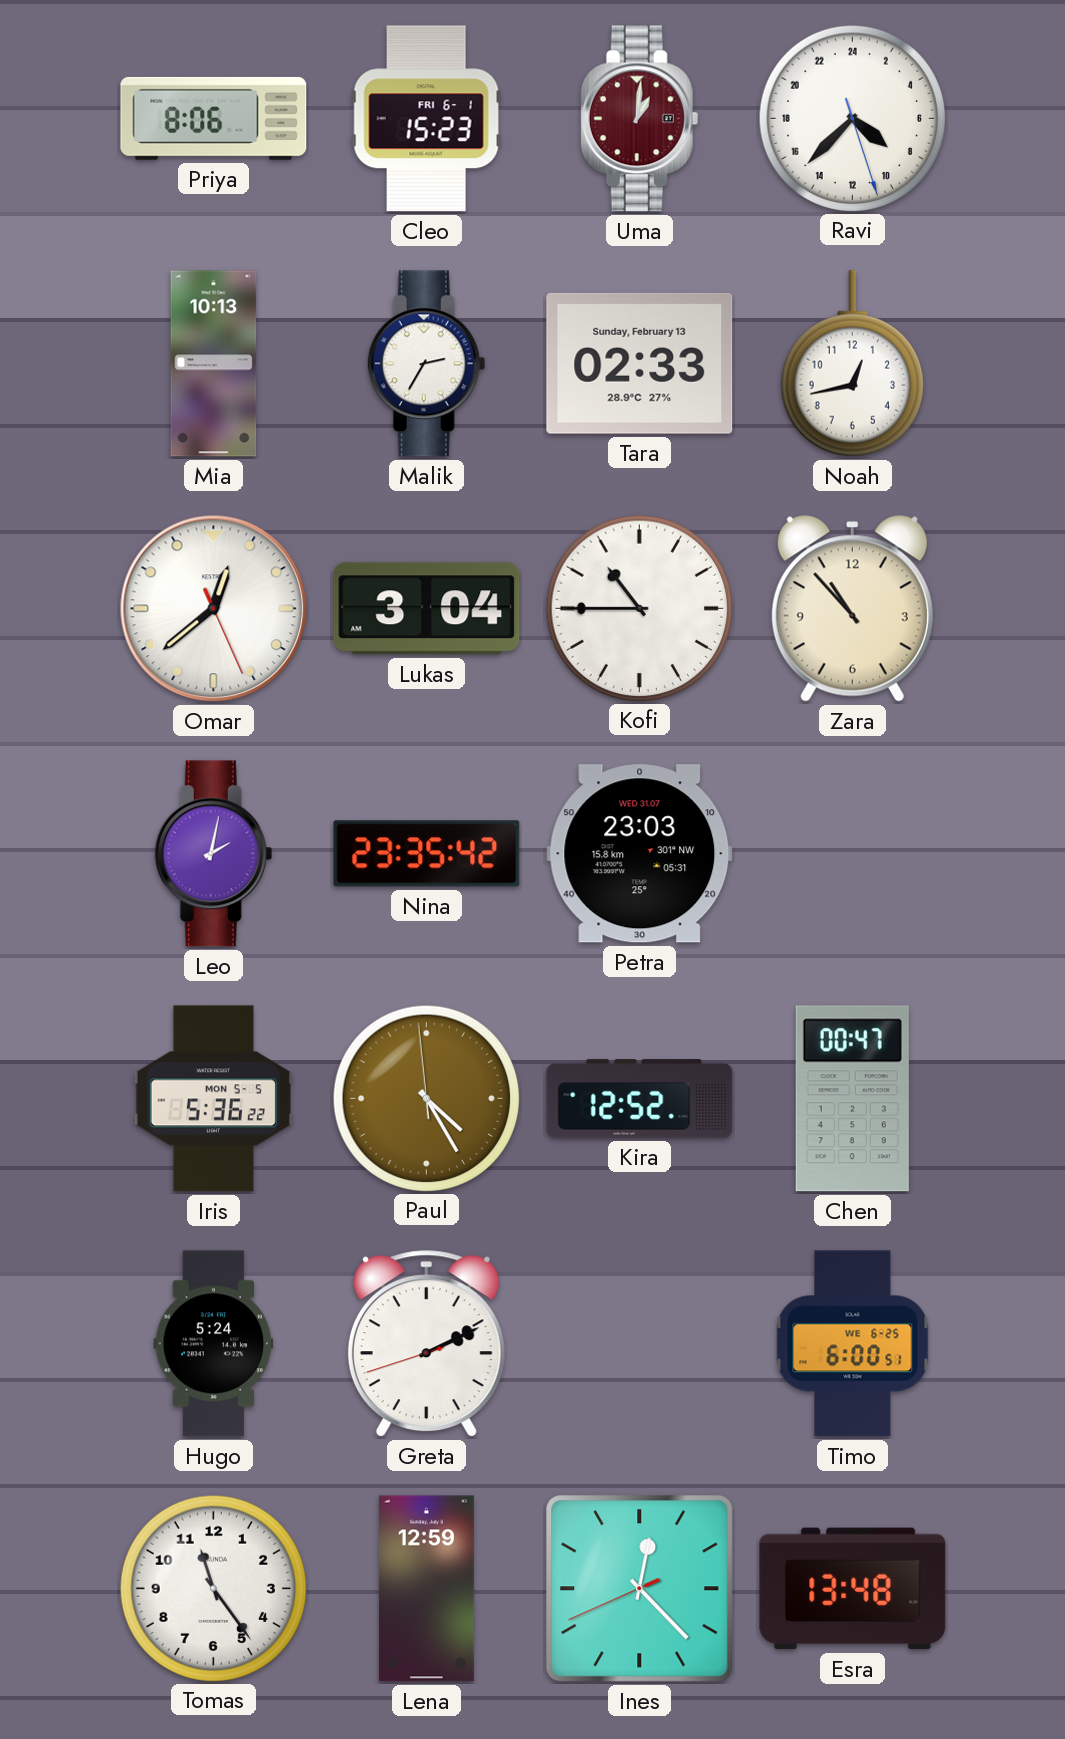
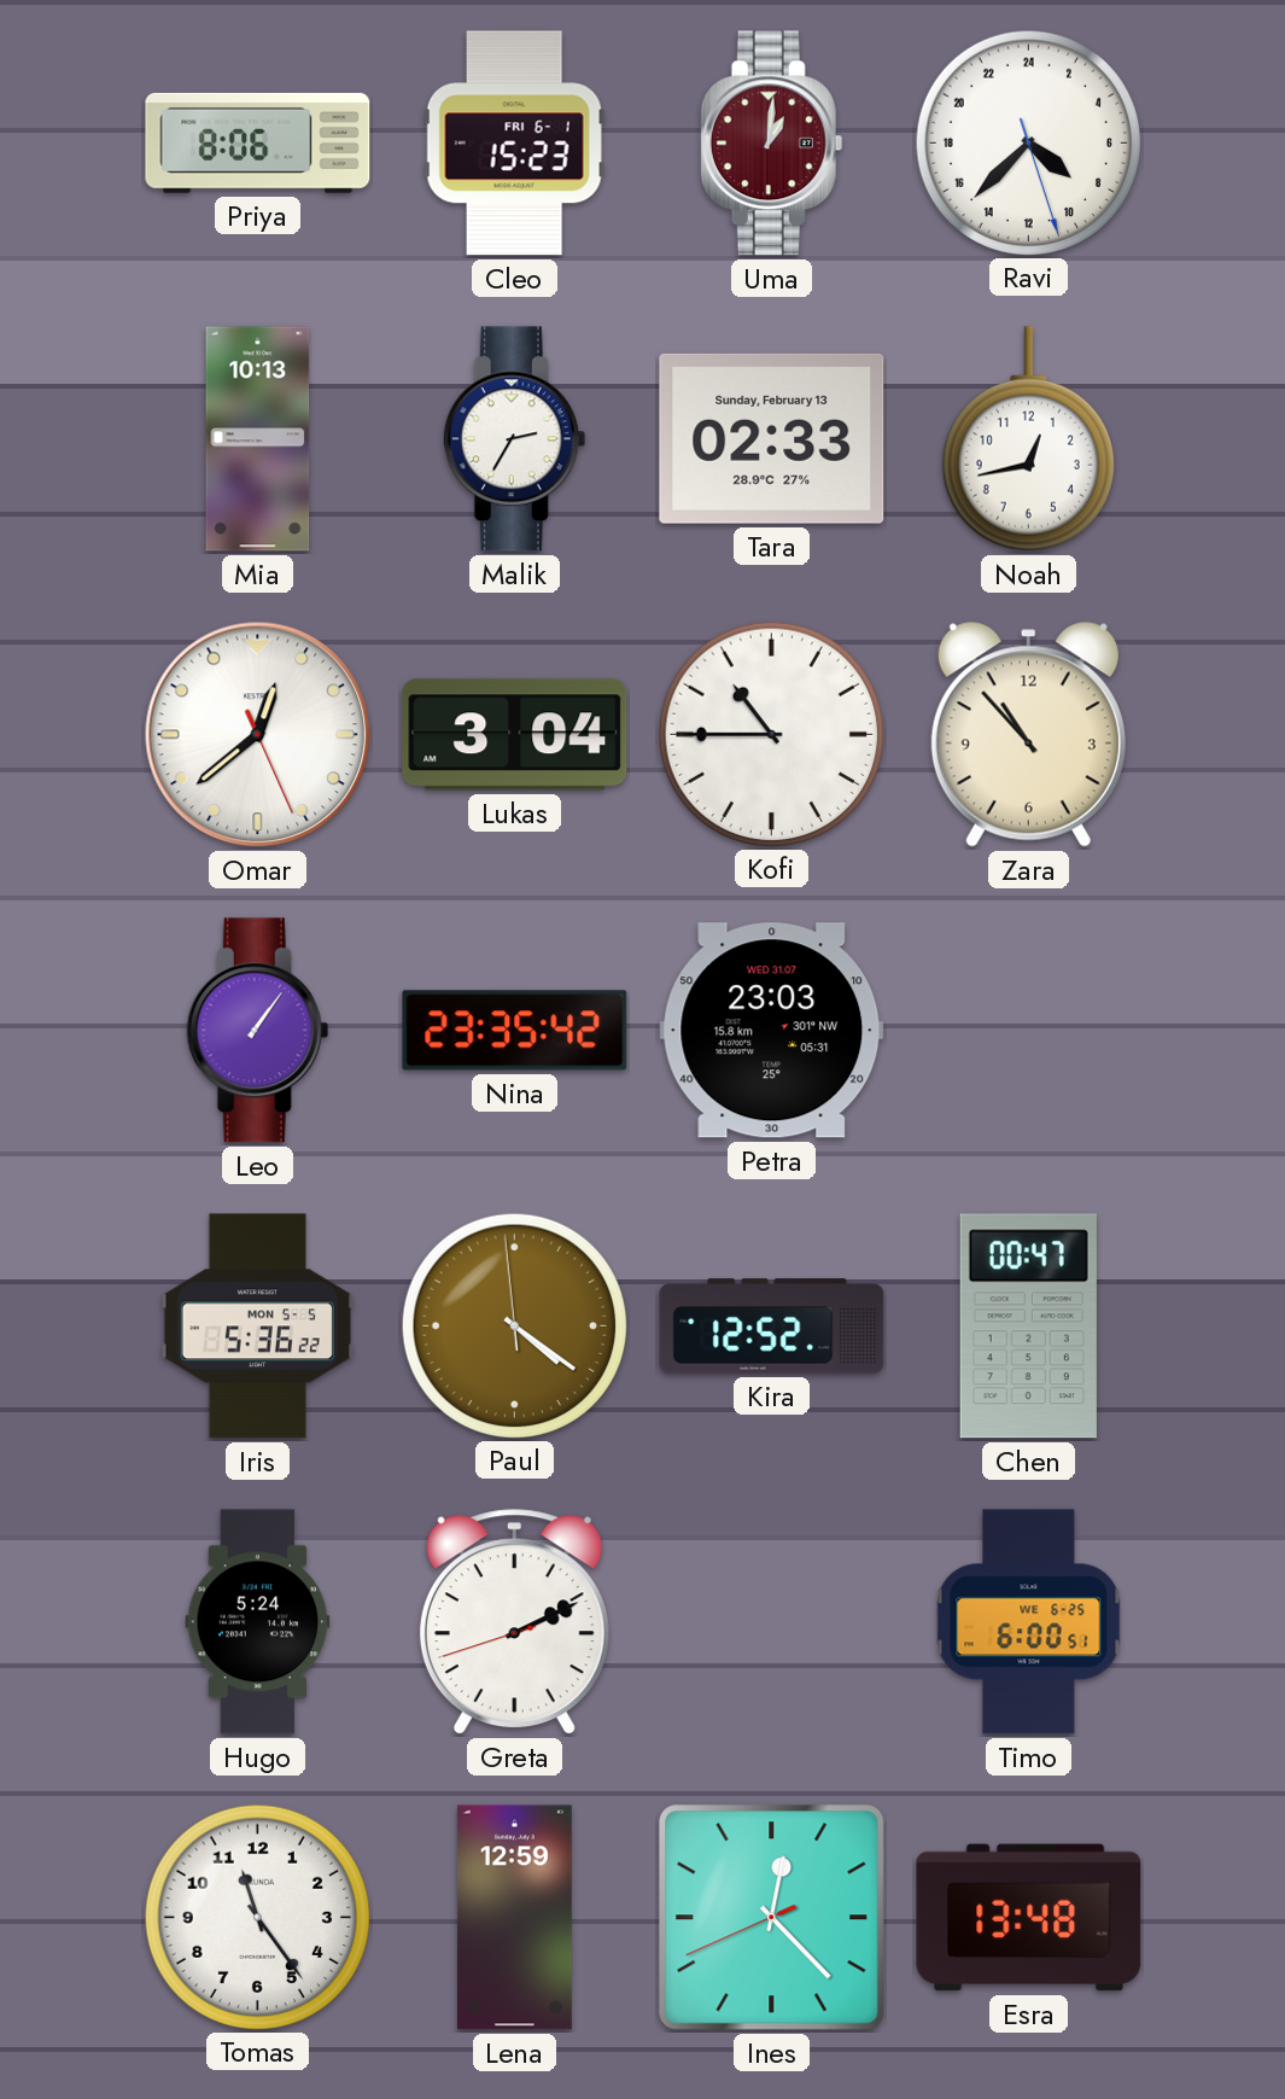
Leo: 2:02 -> 1:06
Paul: 4:24 -> 4:20
